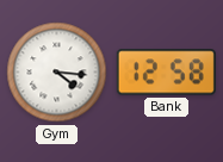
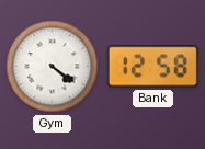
Gym: 4:16 -> 4:21
